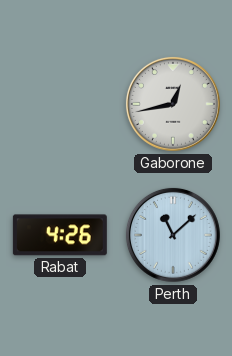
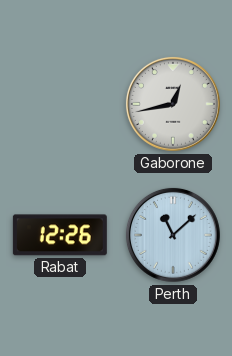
Rabat: 4:26 -> 12:26
